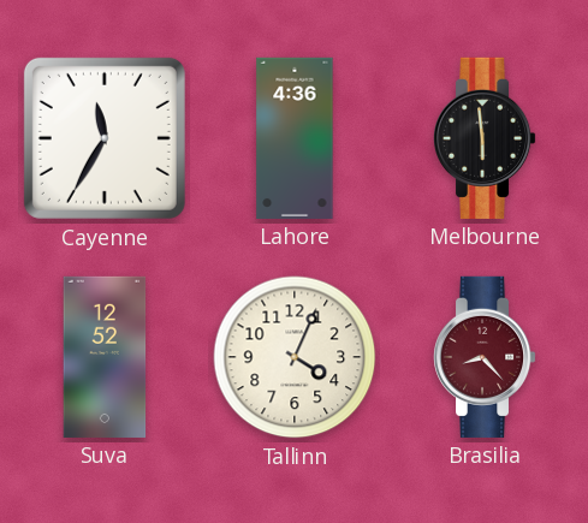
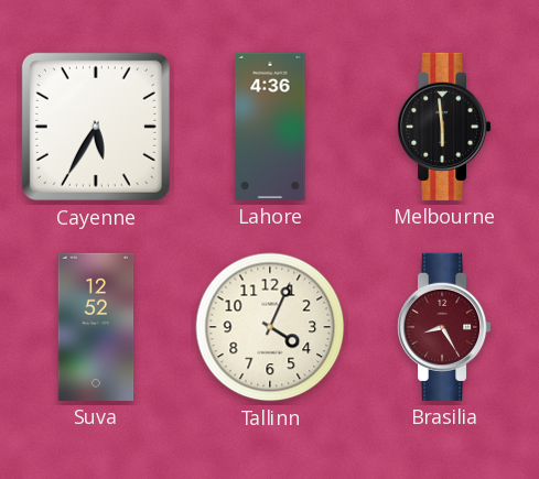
Cayenne: 11:35 -> 5:35
Brasilia: 8:23 -> 8:25
